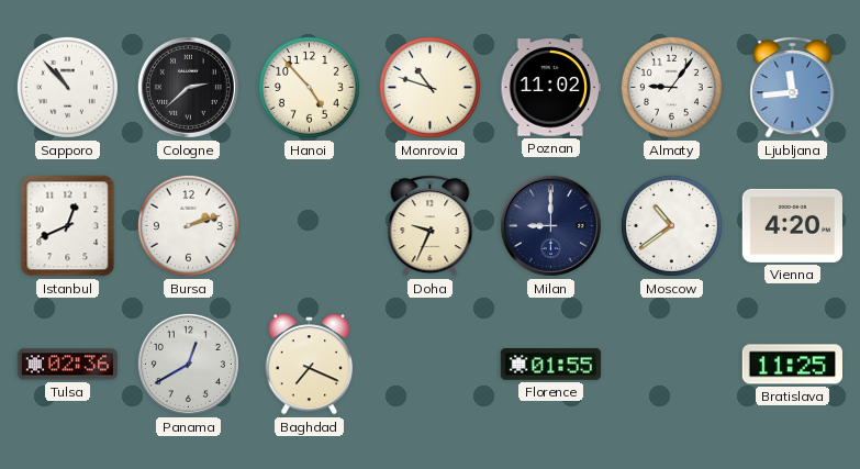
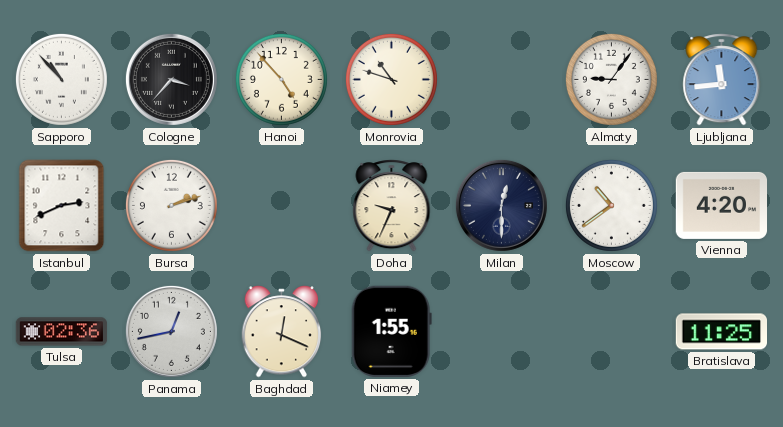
Cologne: 2:38 -> 3:37
Poznan: 11:02 -> none
Istanbul: 12:41 -> 2:41
Milan: 9:00 -> 12:30
Panama: 12:40 -> 12:43
Baghdad: 7:19 -> 12:19
Niamey: none -> 1:55
Florence: 01:55 -> none
